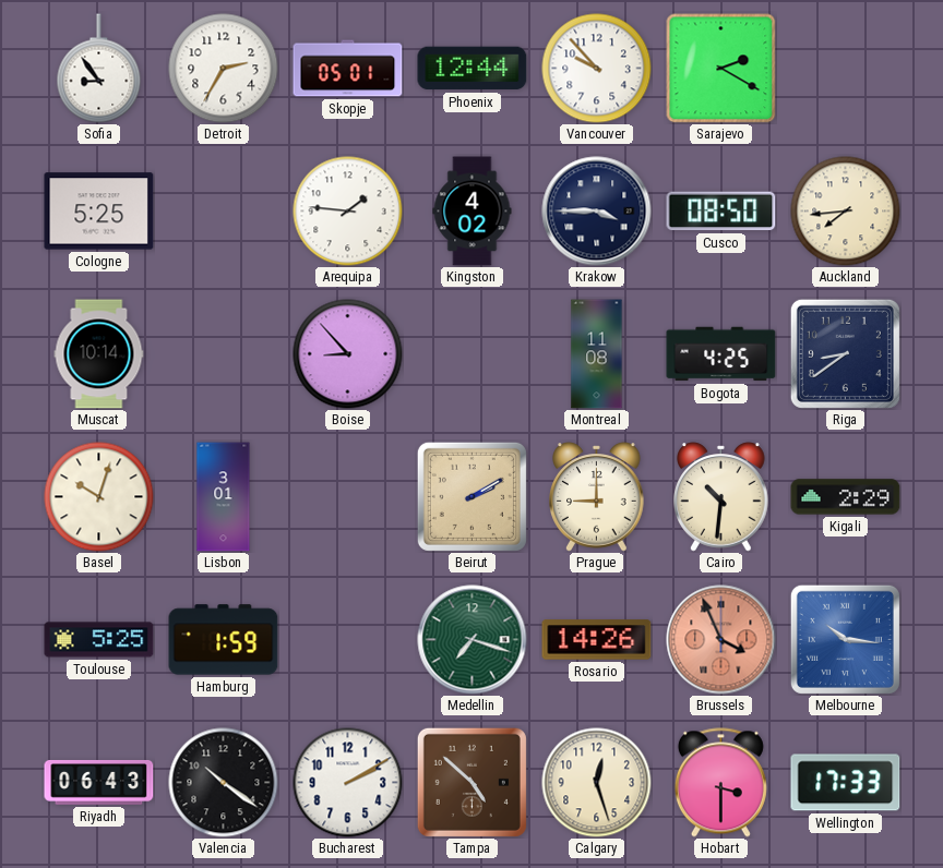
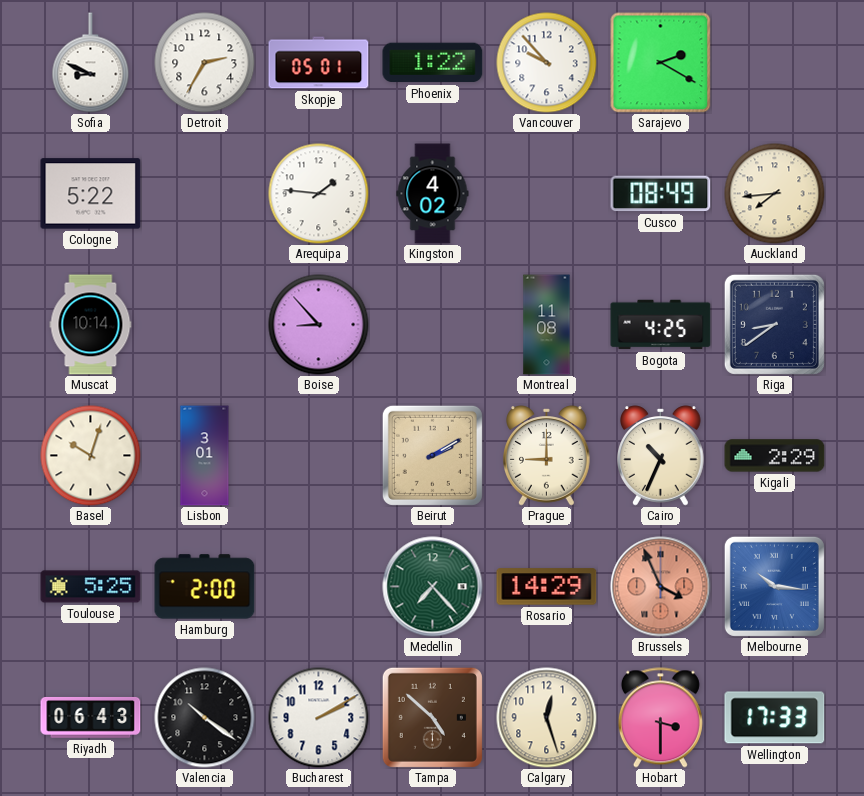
Sofia: 8:54 -> 8:49
Phoenix: 12:44 -> 1:22
Cologne: 5:25 -> 5:22
Krakow: 3:45 -> none
Cusco: 08:50 -> 08:49
Cairo: 10:31 -> 10:34
Hamburg: 1:59 -> 2:00
Medellin: 7:18 -> 7:23
Rosario: 14:26 -> 14:29
